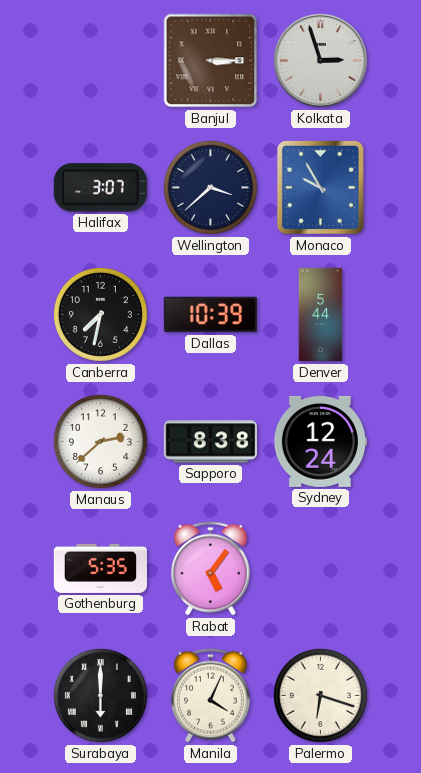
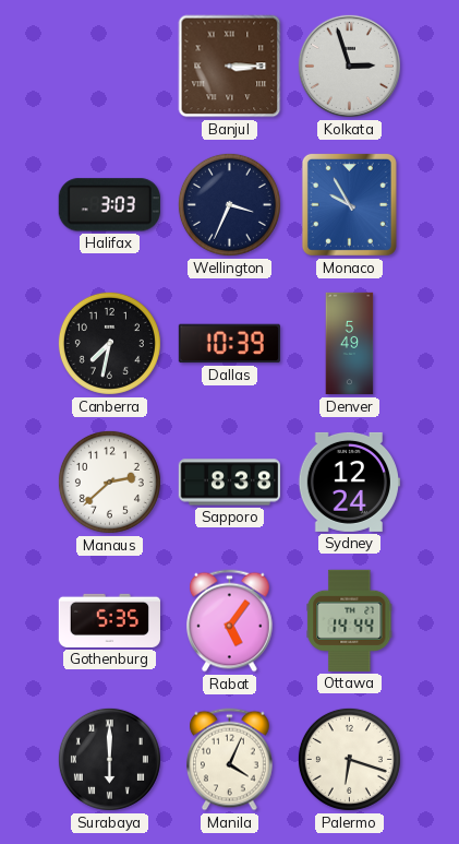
Halifax: 3:07 -> 3:03
Wellington: 3:38 -> 3:34
Denver: 5:44 -> 5:49
Ottawa: none -> 14:44
